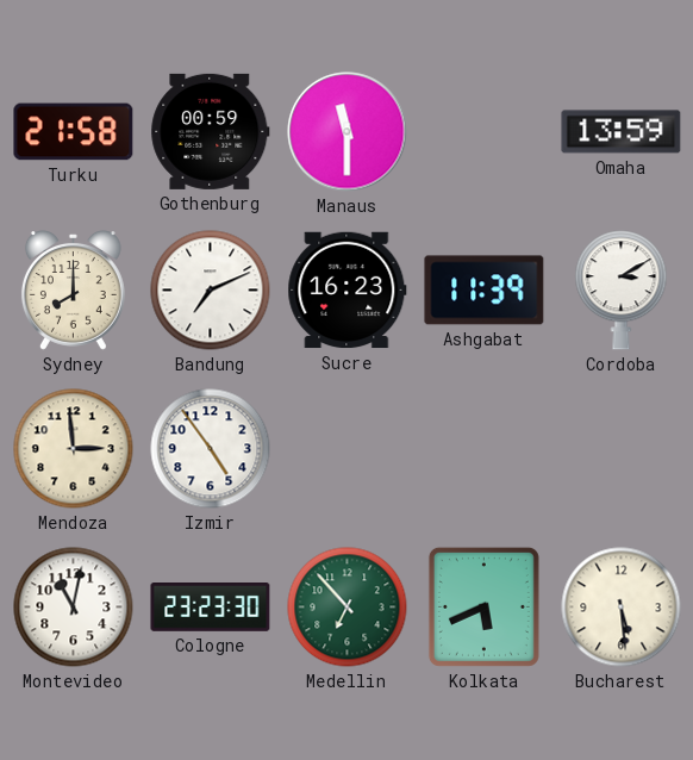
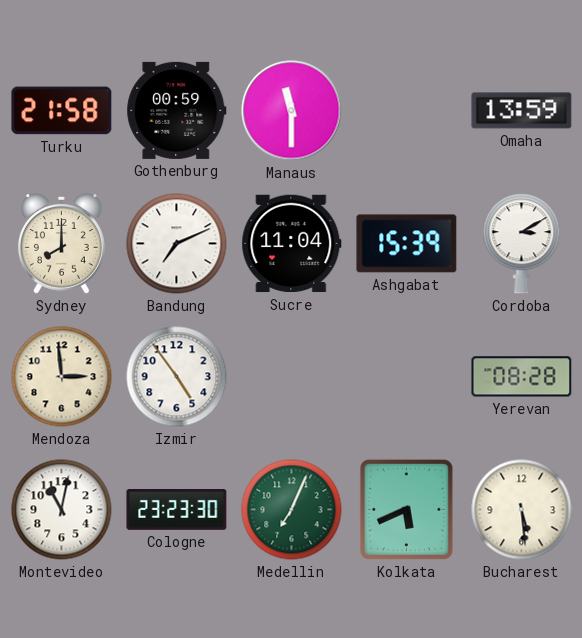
Sucre: 16:23 -> 11:04
Ashgabat: 11:39 -> 15:39
Yerevan: none -> 08:28
Medellin: 6:53 -> 7:04
